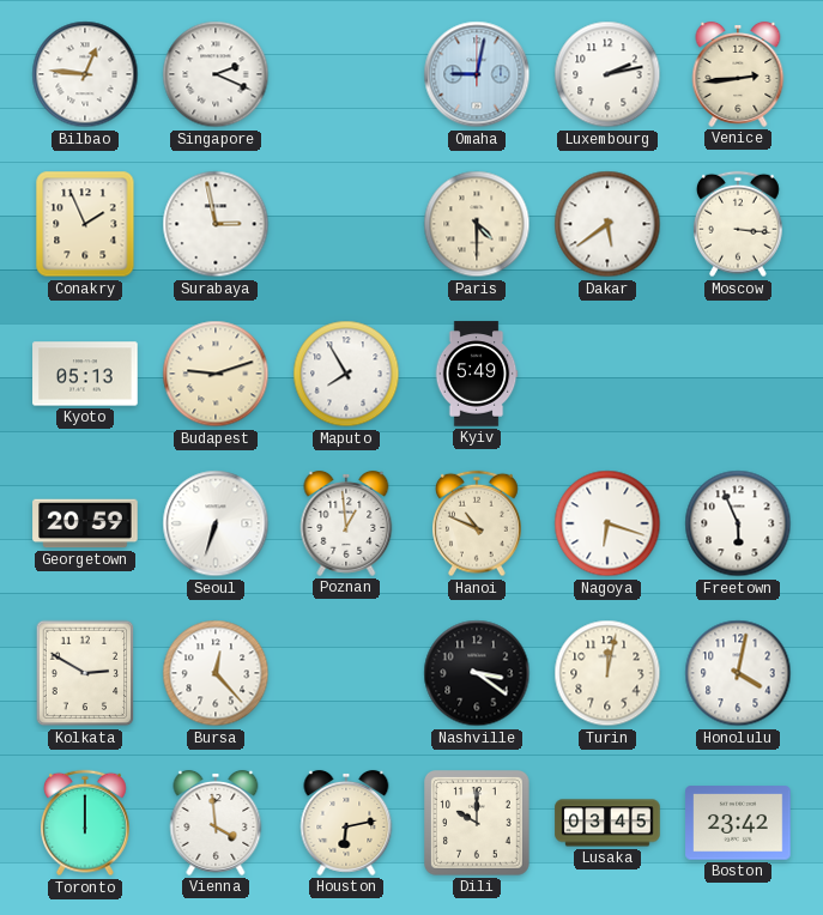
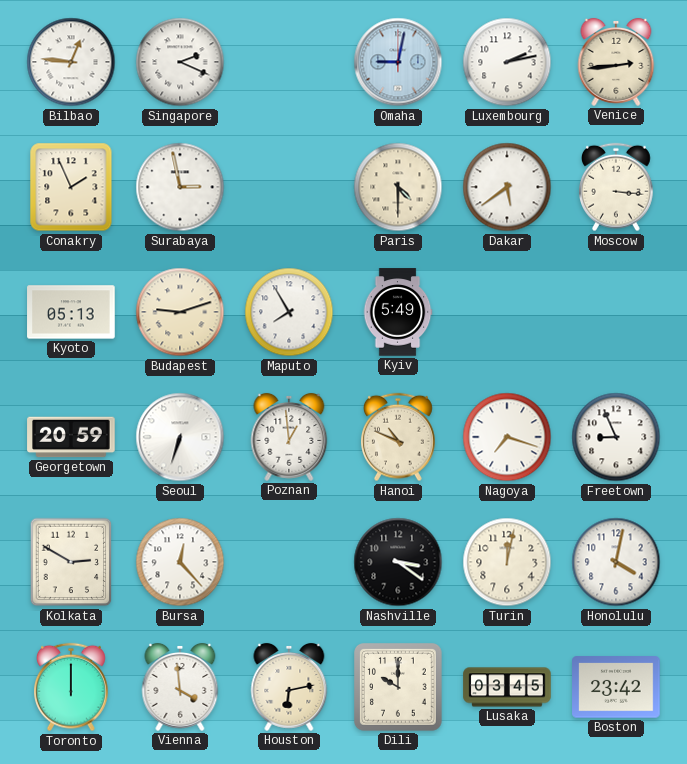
Nagoya: 6:18 -> 7:18
Freetown: 5:56 -> 8:56
